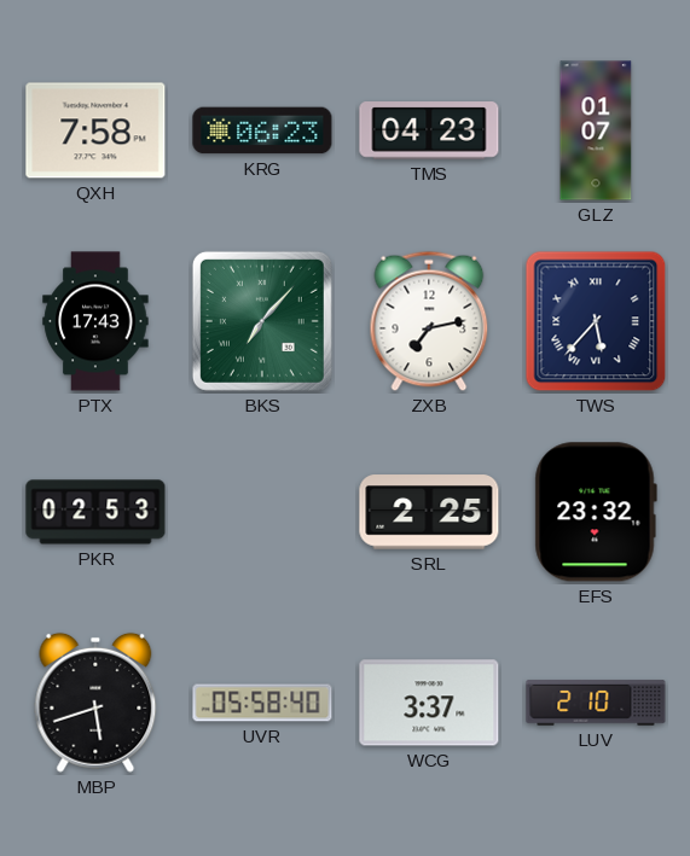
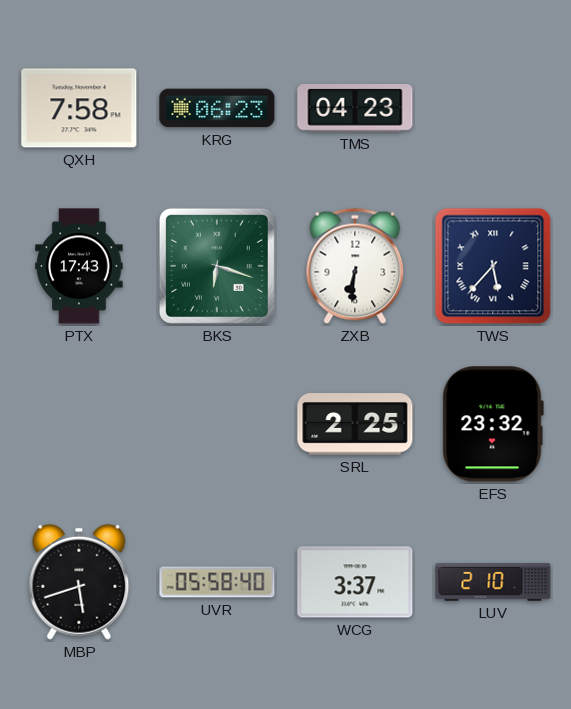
GLZ: 01:07 -> none
BKS: 7:07 -> 6:18
ZXB: 7:13 -> 6:31
PKR: 02:53 -> none
